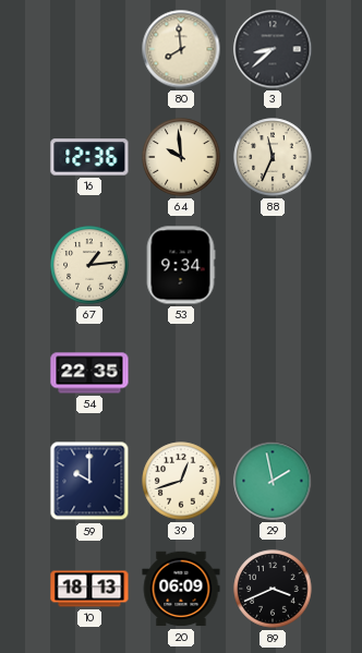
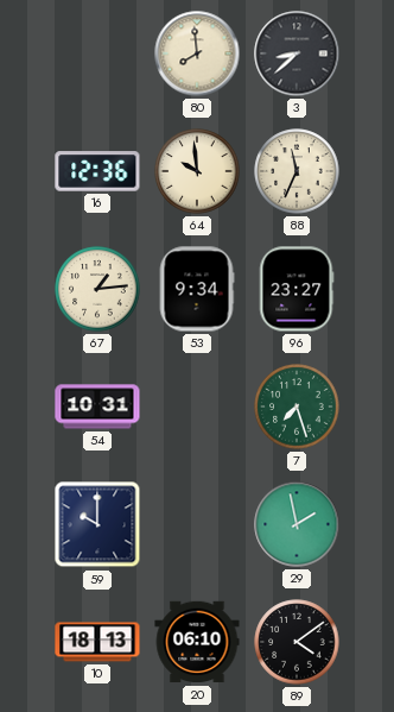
96: none -> 23:27
54: 22:35 -> 10:31
7: none -> 7:27
39: 12:42 -> none
20: 06:09 -> 06:10
89: 3:41 -> 4:09
